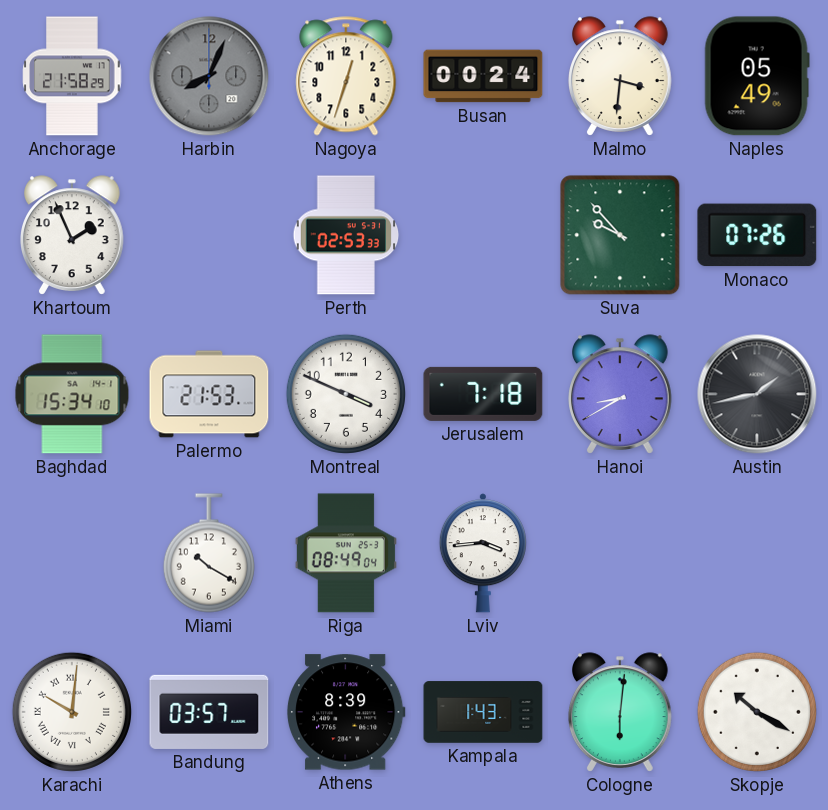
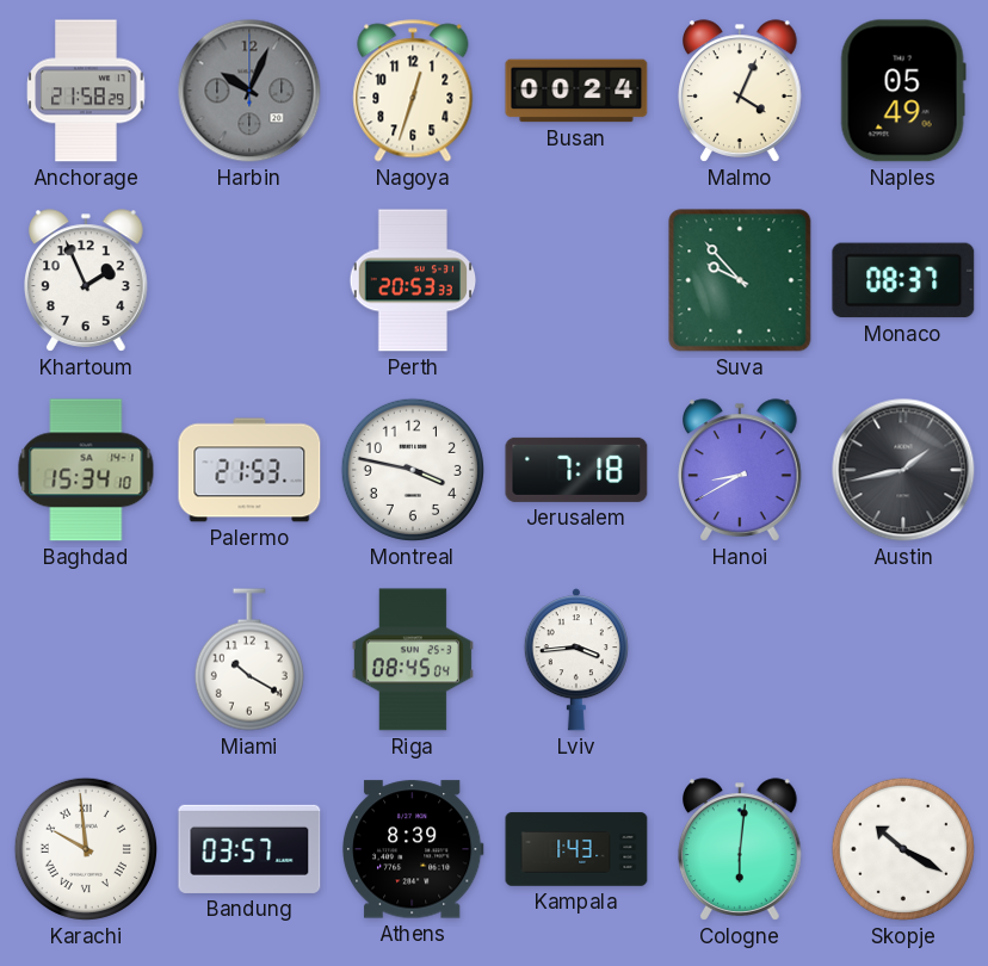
Harbin: 8:04 -> 10:04
Malmo: 3:31 -> 4:04
Perth: 02:53 -> 20:53
Monaco: 07:26 -> 08:37
Montreal: 3:49 -> 3:47
Riga: 08:49 -> 08:45
Karachi: 10:01 -> 9:59
